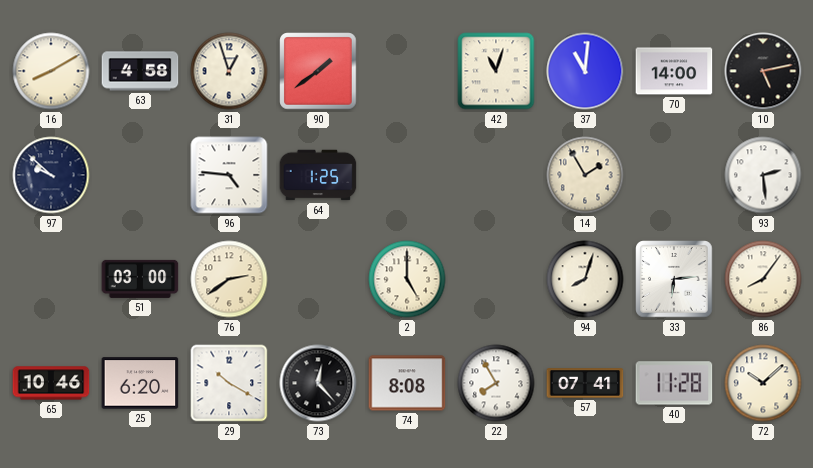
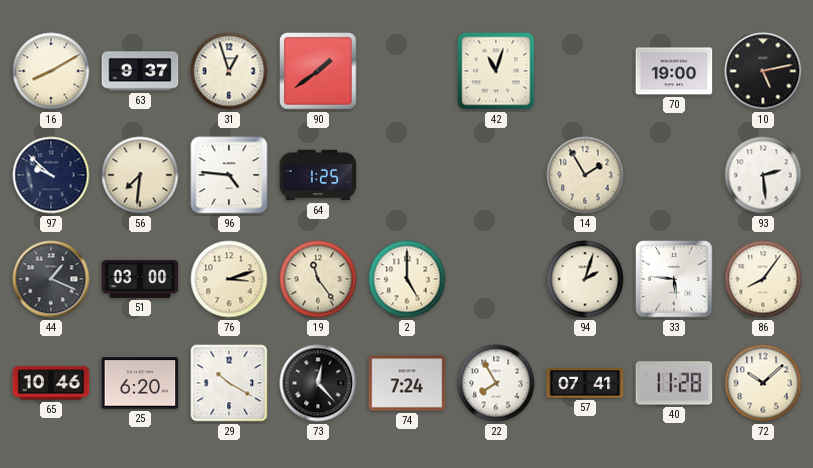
63: 4:58 -> 9:37
37: 11:01 -> none
70: 14:00 -> 19:00
56: none -> 7:31
44: none -> 1:19
76: 2:39 -> 3:12
19: none -> 11:24
94: 8:03 -> 2:03
33: 6:14 -> 5:46
74: 8:08 -> 7:24
